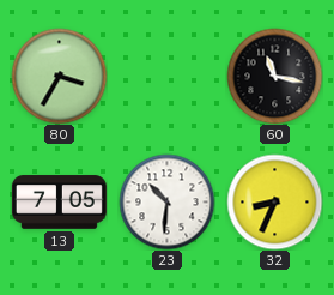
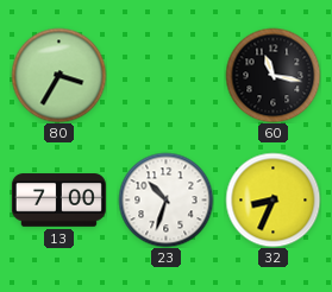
13: 7:05 -> 7:00
23: 10:31 -> 10:33
